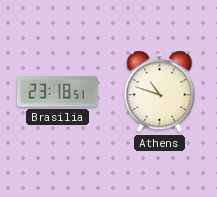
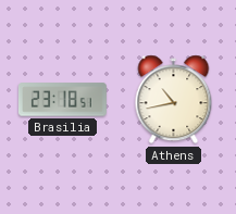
Athens: 10:48 -> 10:43
